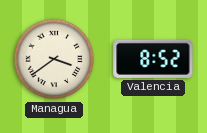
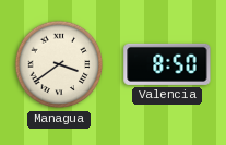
Valencia: 8:52 -> 8:50
